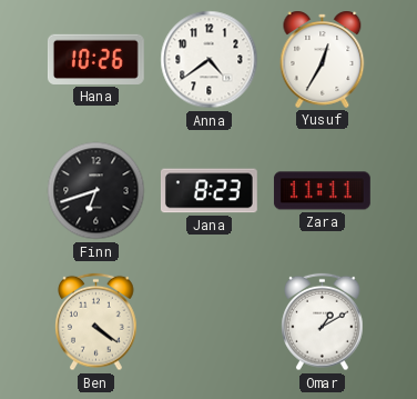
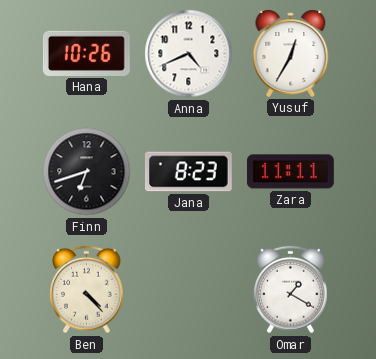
Anna: 4:39 -> 4:41
Ben: 4:21 -> 4:23
Omar: 1:10 -> 1:20
